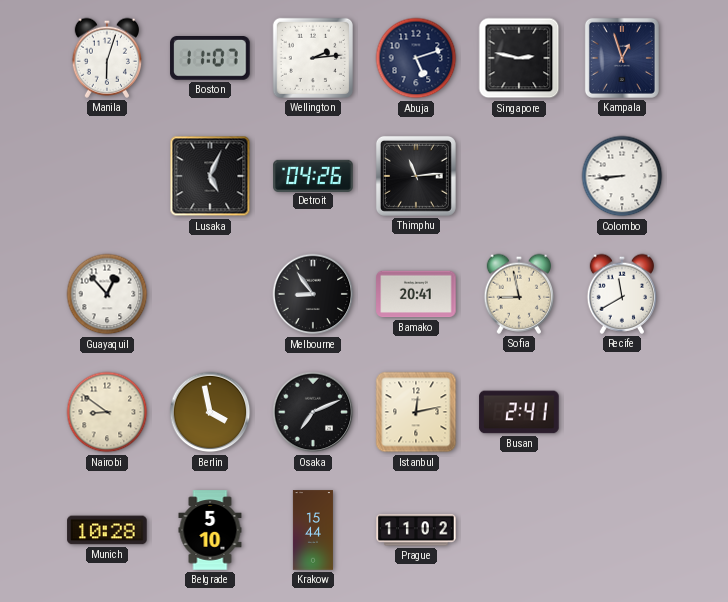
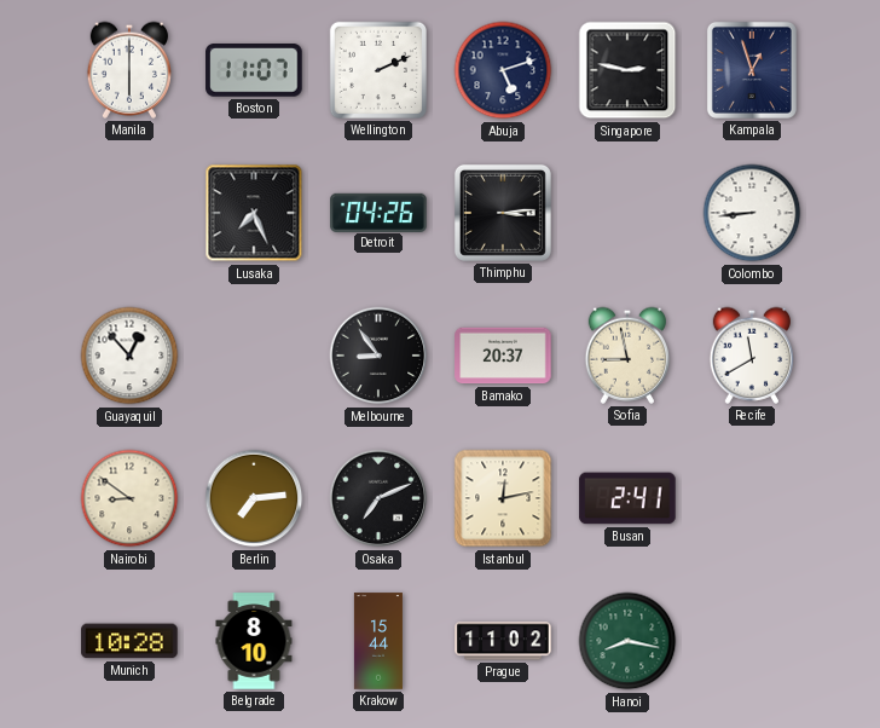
Manila: 6:03 -> 6:00
Wellington: 2:14 -> 2:11
Lusaka: 5:04 -> 7:26
Thimphu: 11:14 -> 3:14
Bamako: 20:41 -> 20:37
Berlin: 3:58 -> 7:14
Belgrade: 5:10 -> 8:10
Hanoi: none -> 8:17
